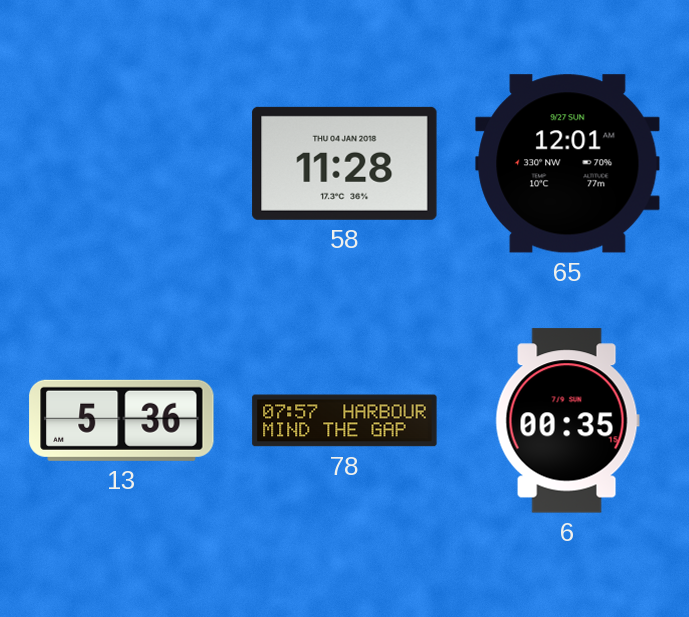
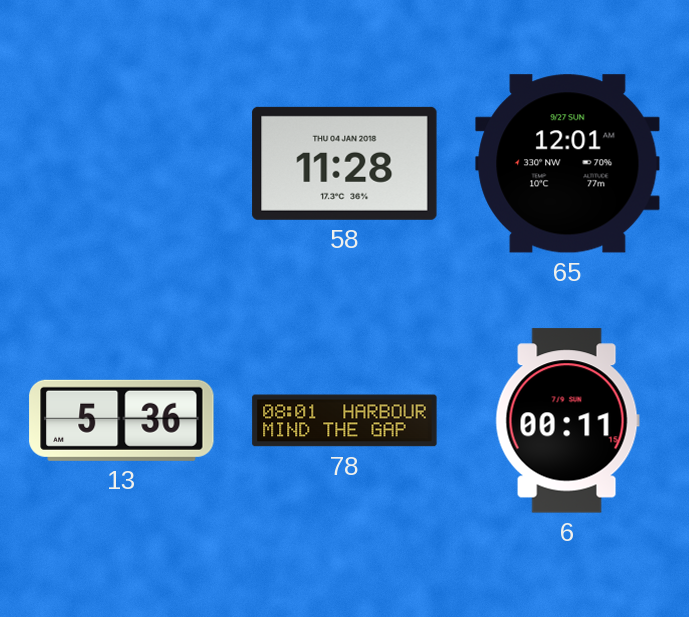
78: 07:57 -> 08:01
6: 00:35 -> 00:11
